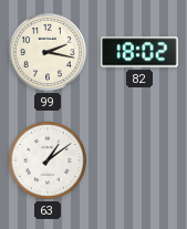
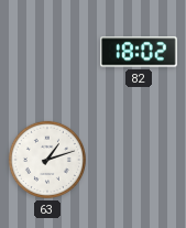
99: 2:17 -> none
63: 1:09 -> 1:12
